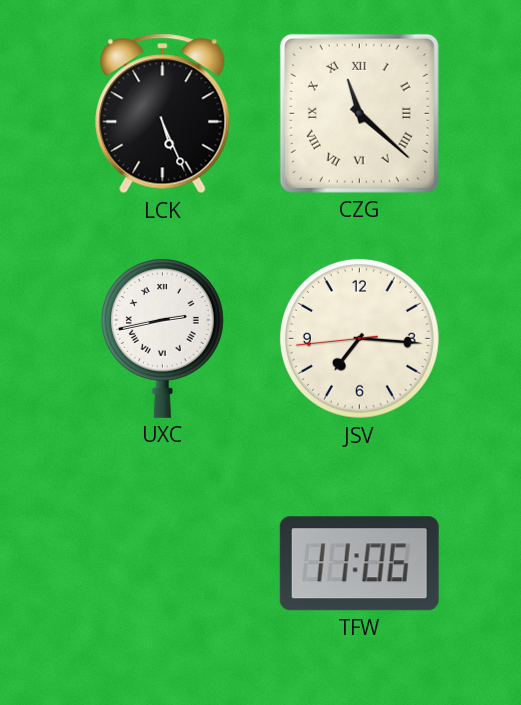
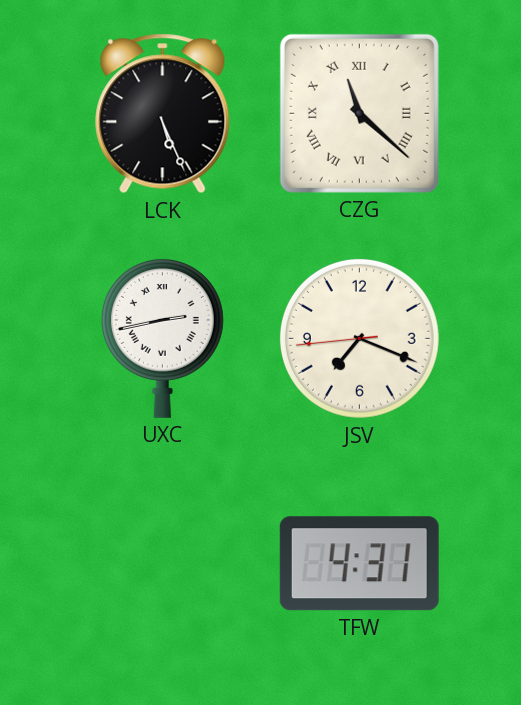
JSV: 7:15 -> 7:18
TFW: 11:06 -> 4:31
